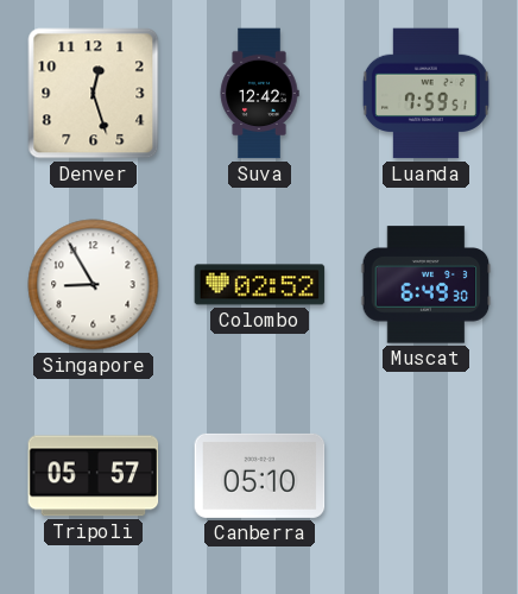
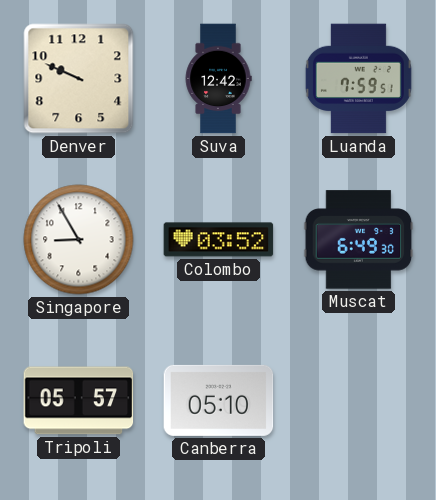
Denver: 12:27 -> 9:49
Colombo: 02:52 -> 03:52
